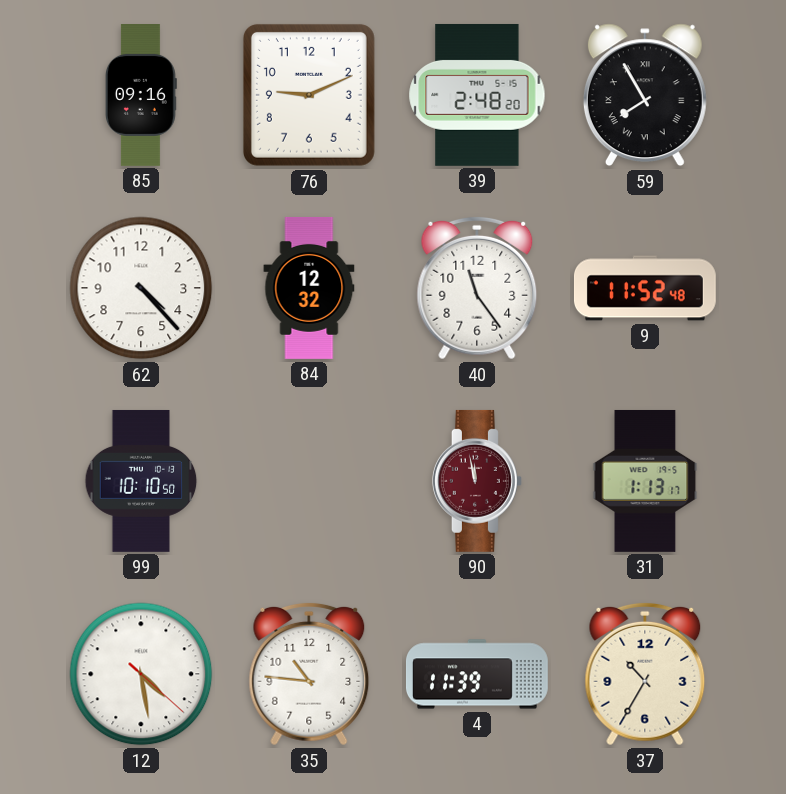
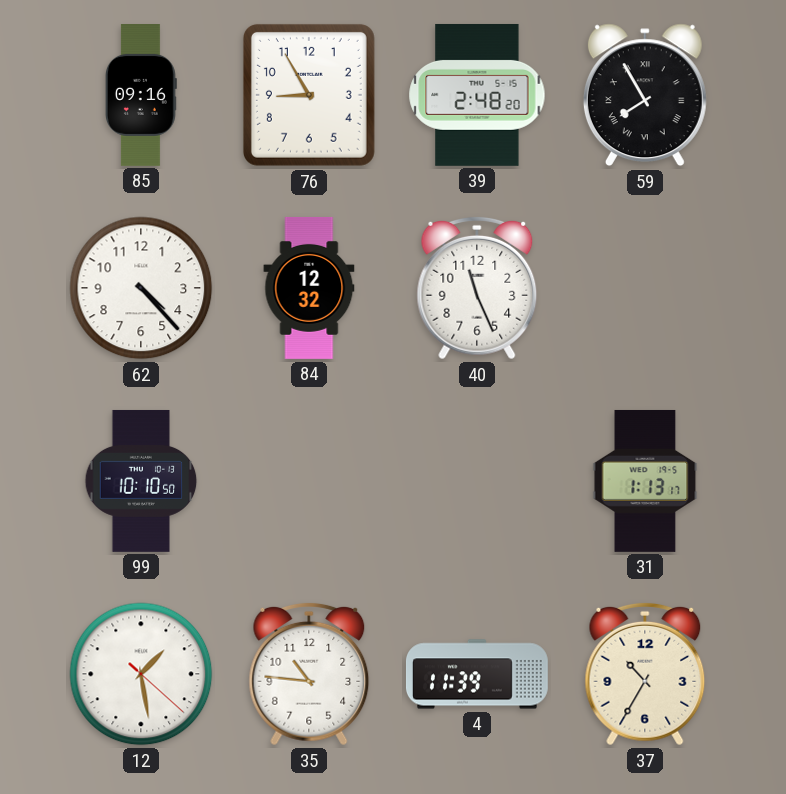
76: 9:11 -> 8:55
40: 11:24 -> 11:26
9: 11:52 -> none
90: 11:58 -> none
12: 4:28 -> 1:28
